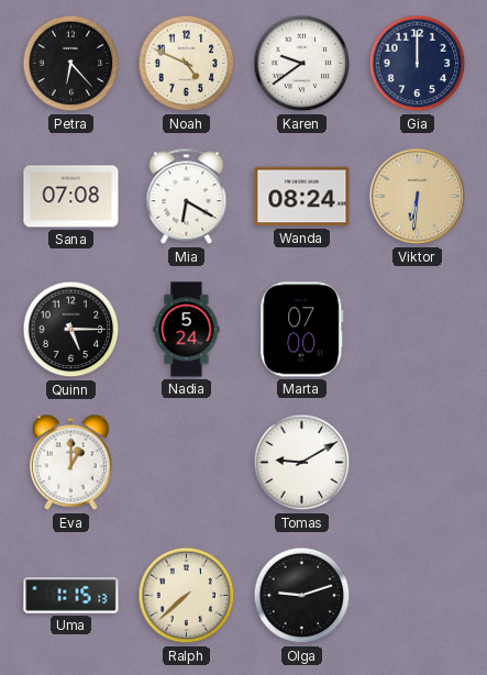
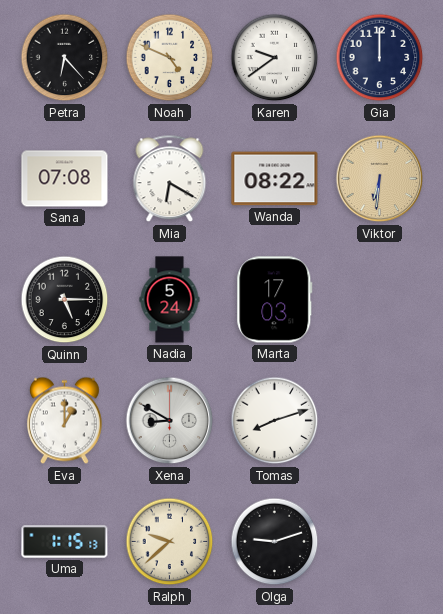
Wanda: 08:24 -> 08:22
Marta: 07:00 -> 17:03
Xena: none -> 8:50
Tomas: 9:10 -> 8:12
Ralph: 7:38 -> 9:38
